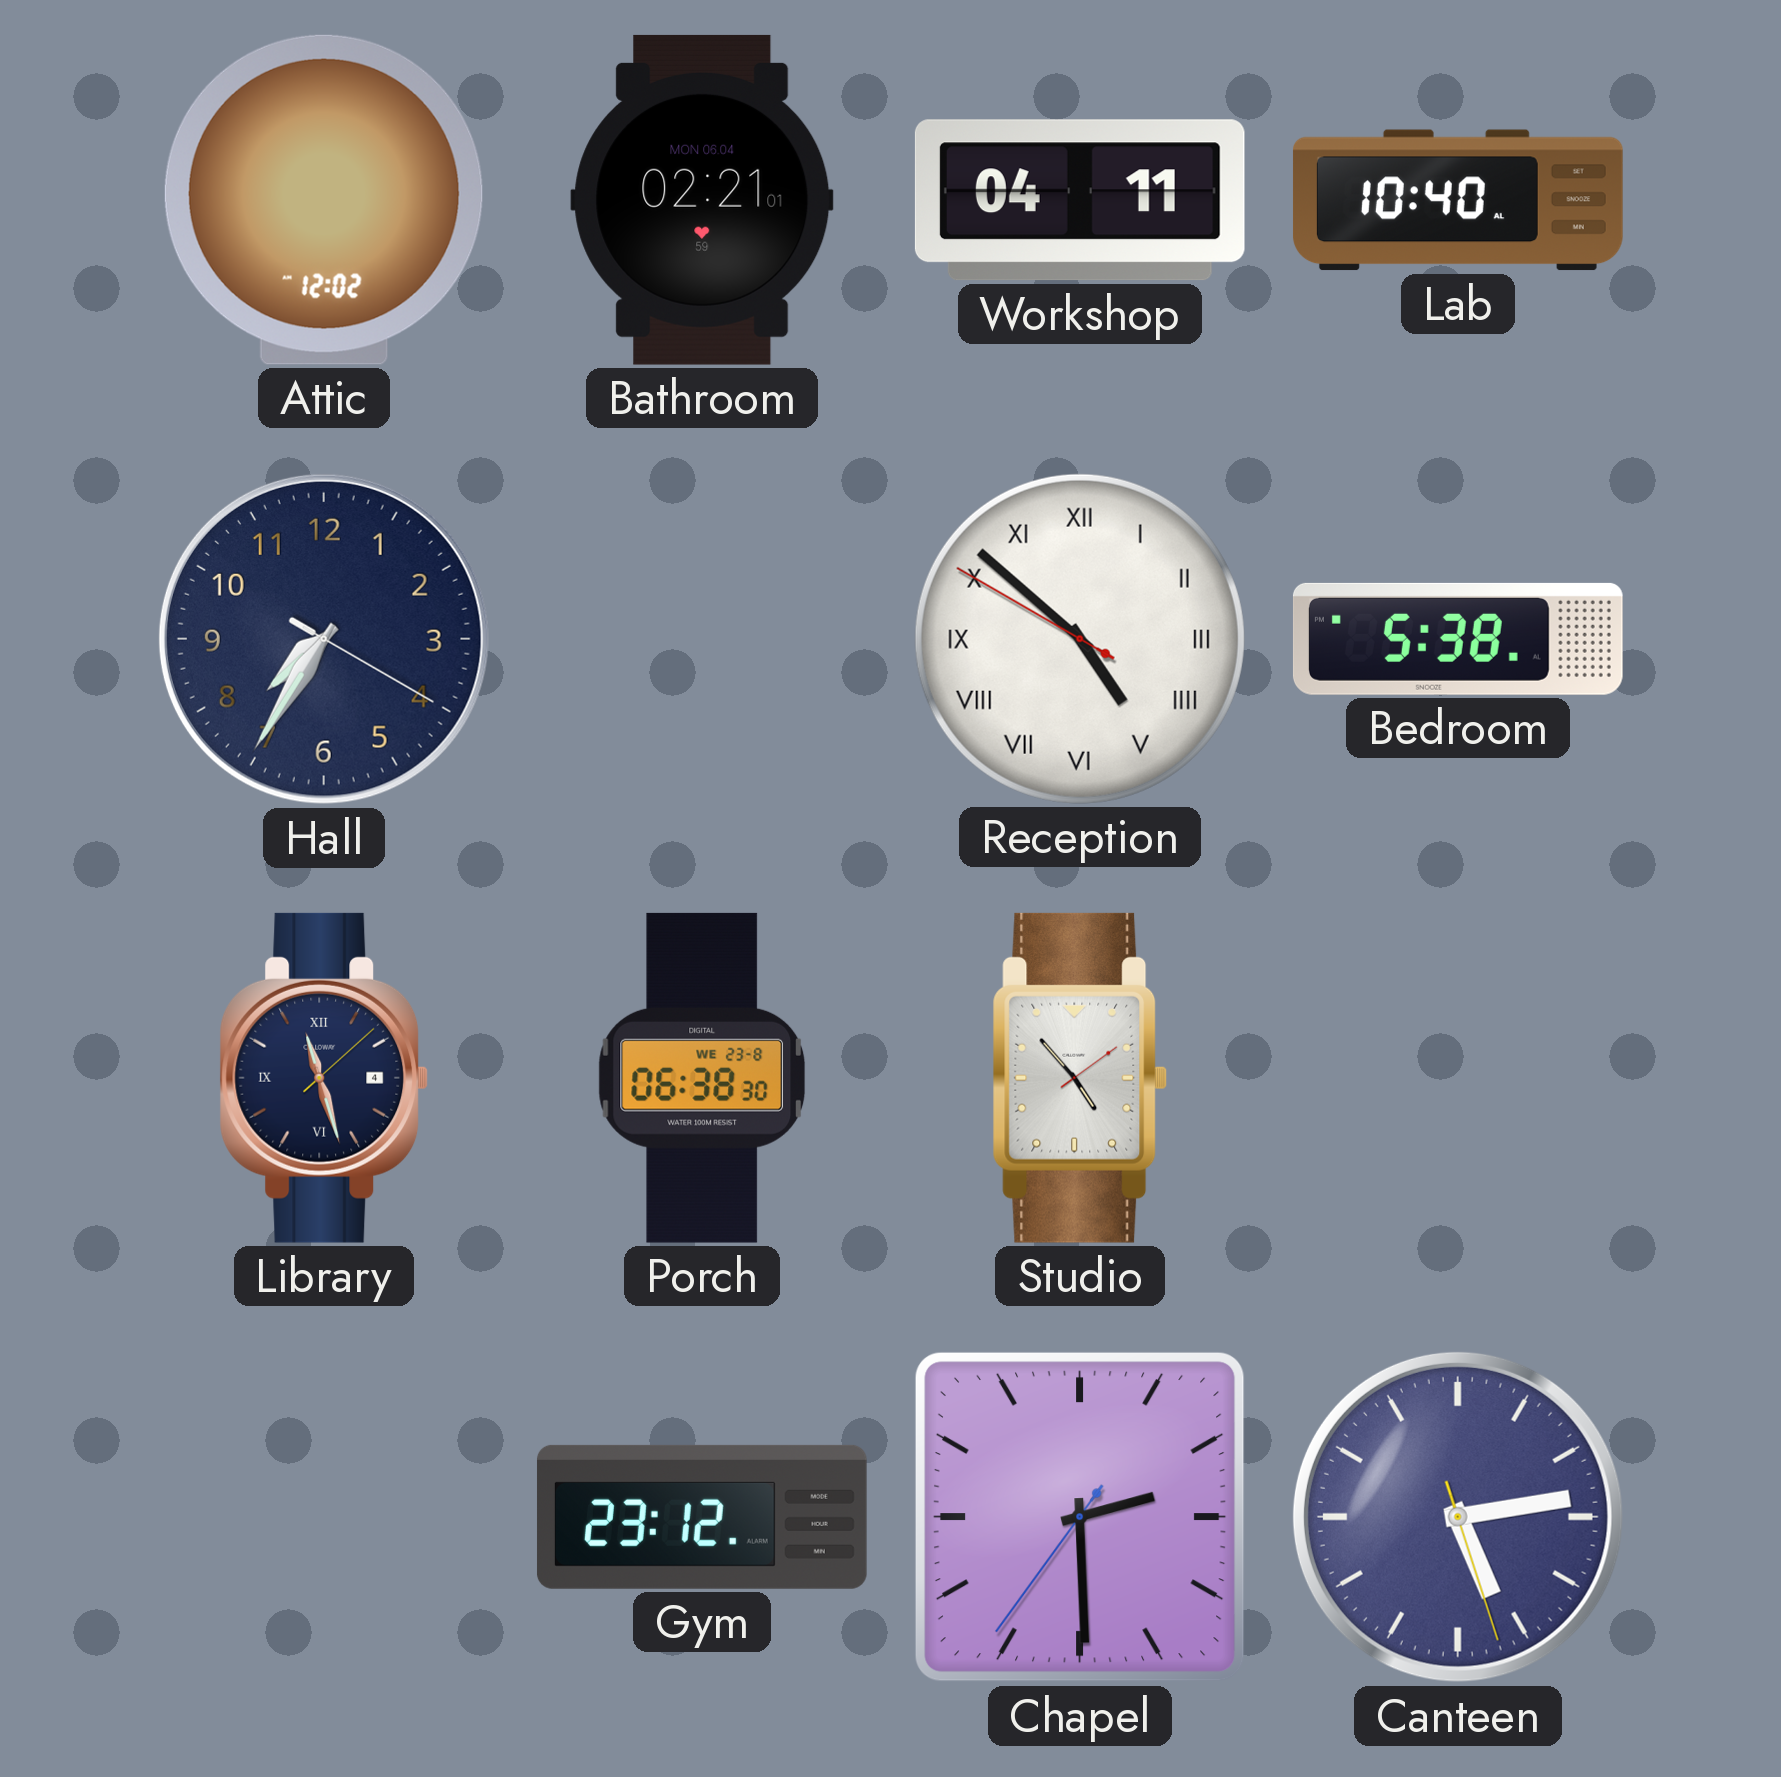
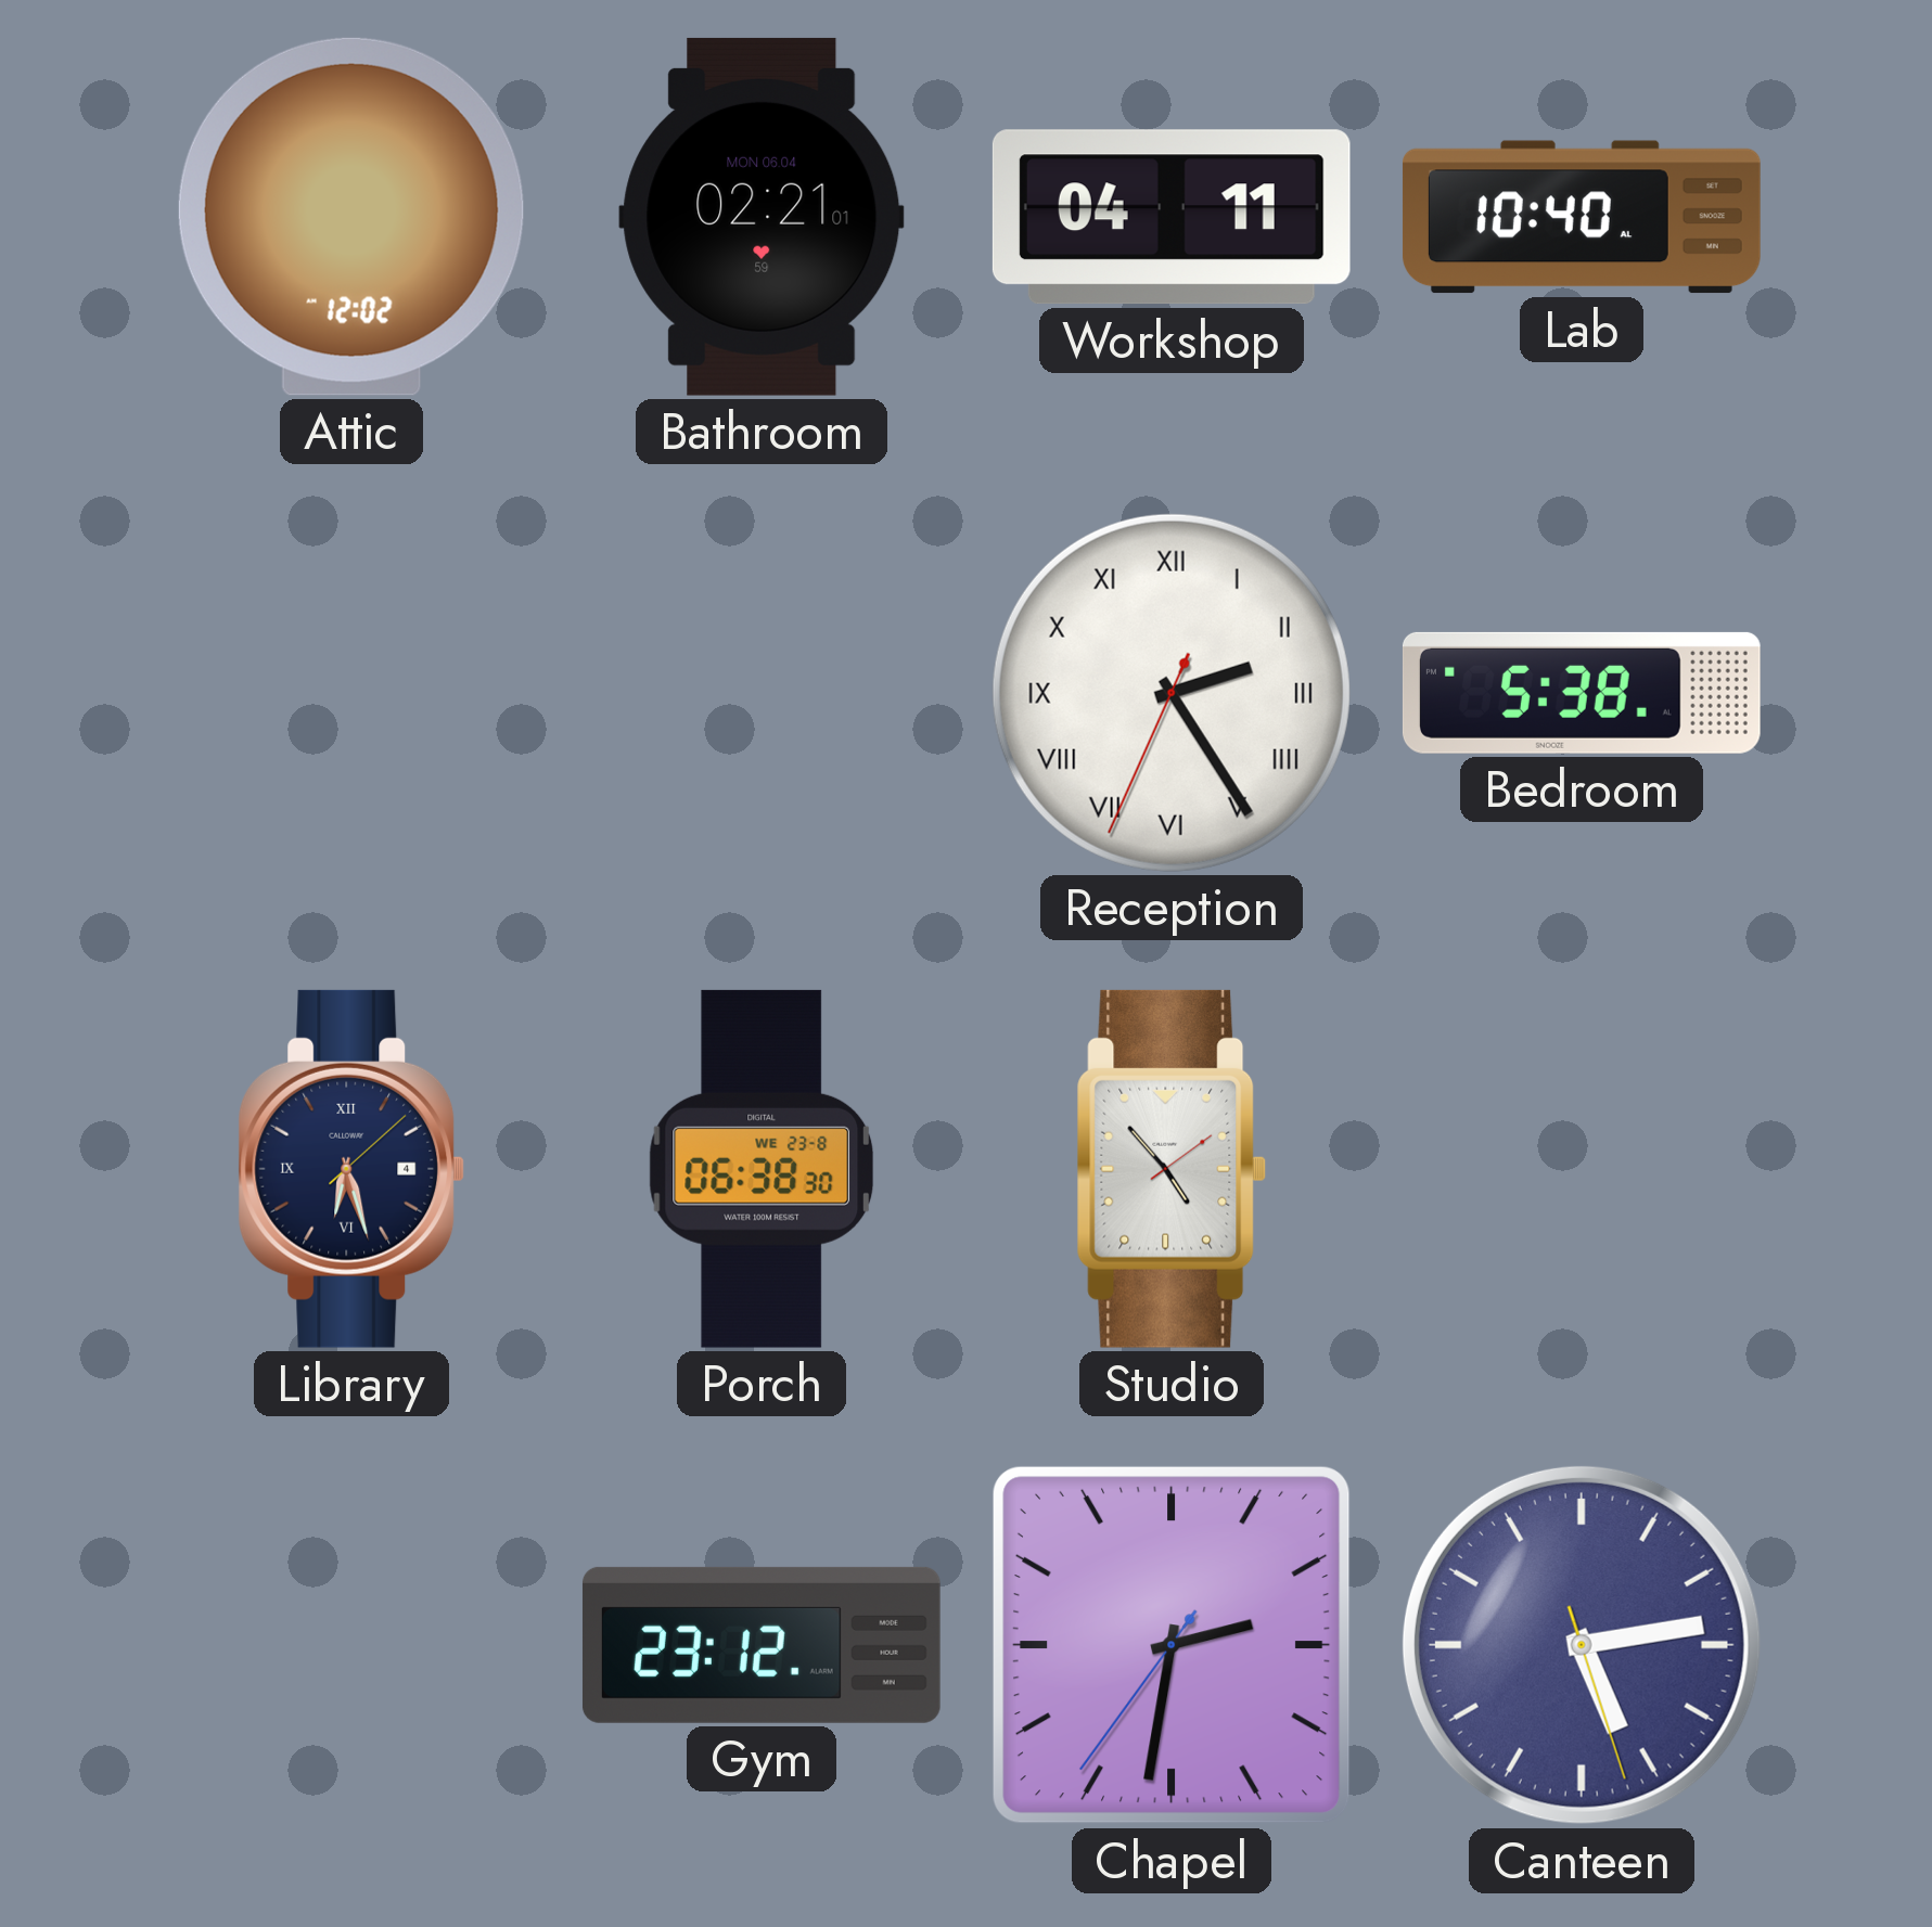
Hall: 7:35 -> none
Reception: 4:51 -> 2:24
Library: 11:27 -> 6:27
Chapel: 2:29 -> 2:31
